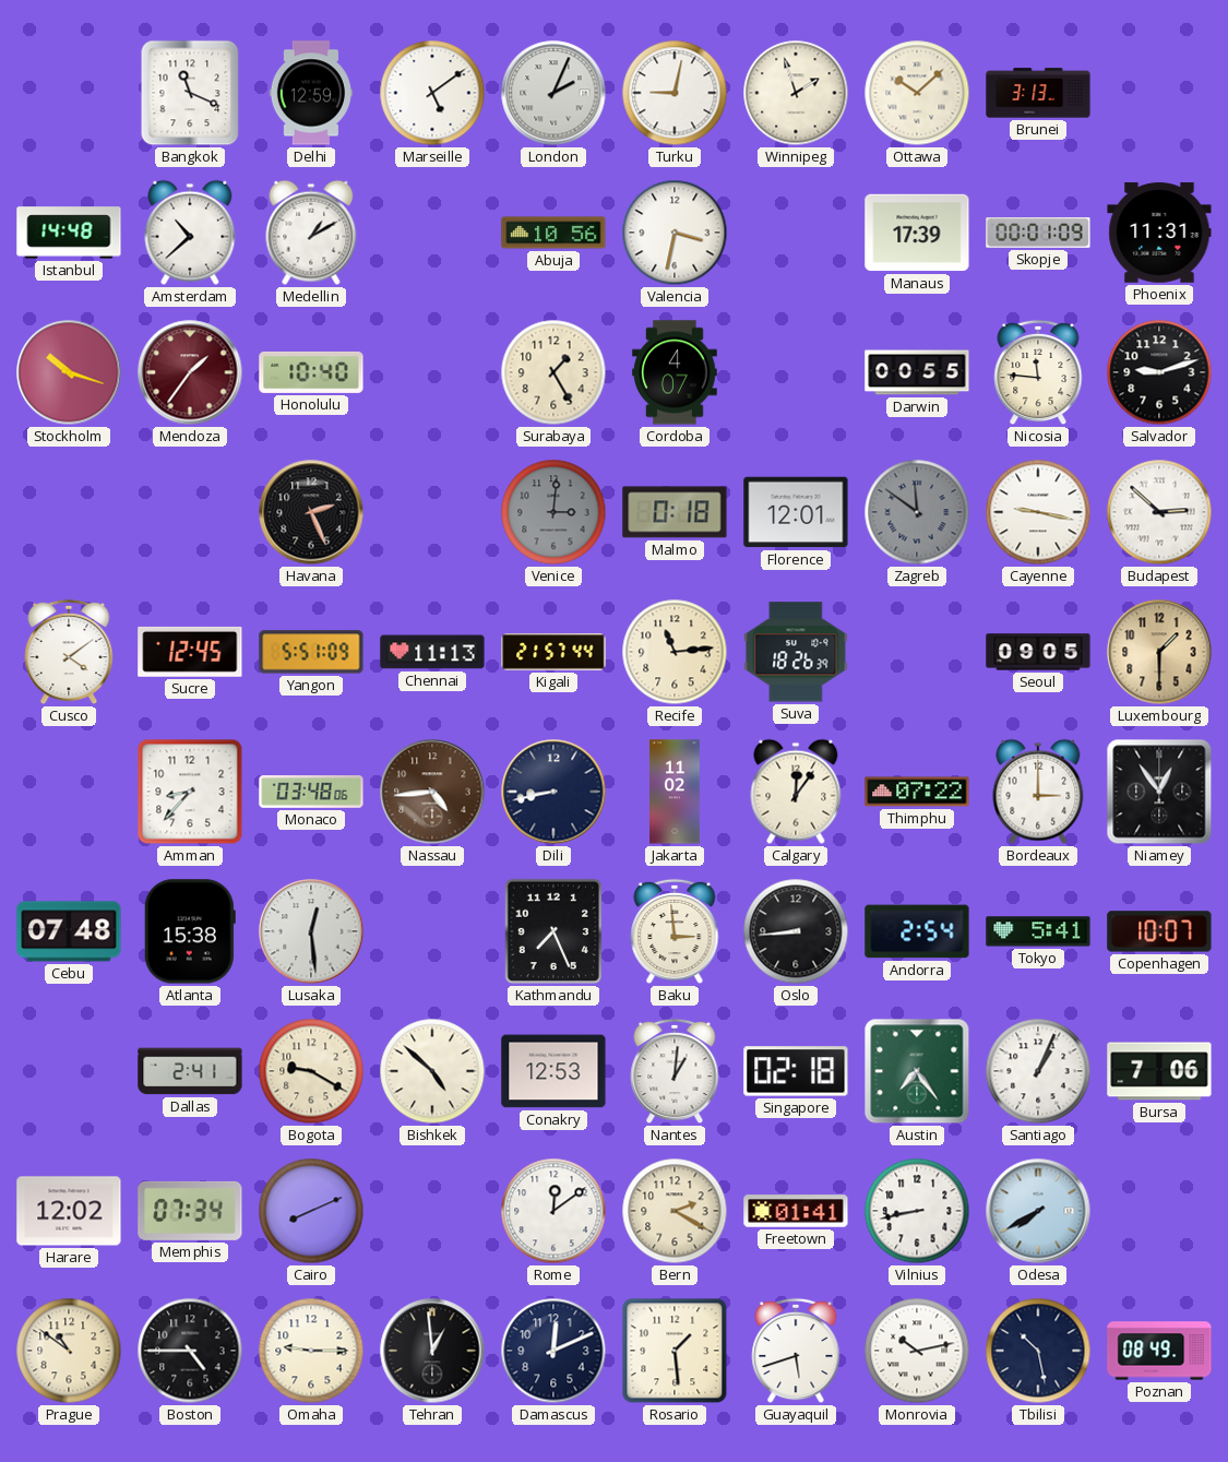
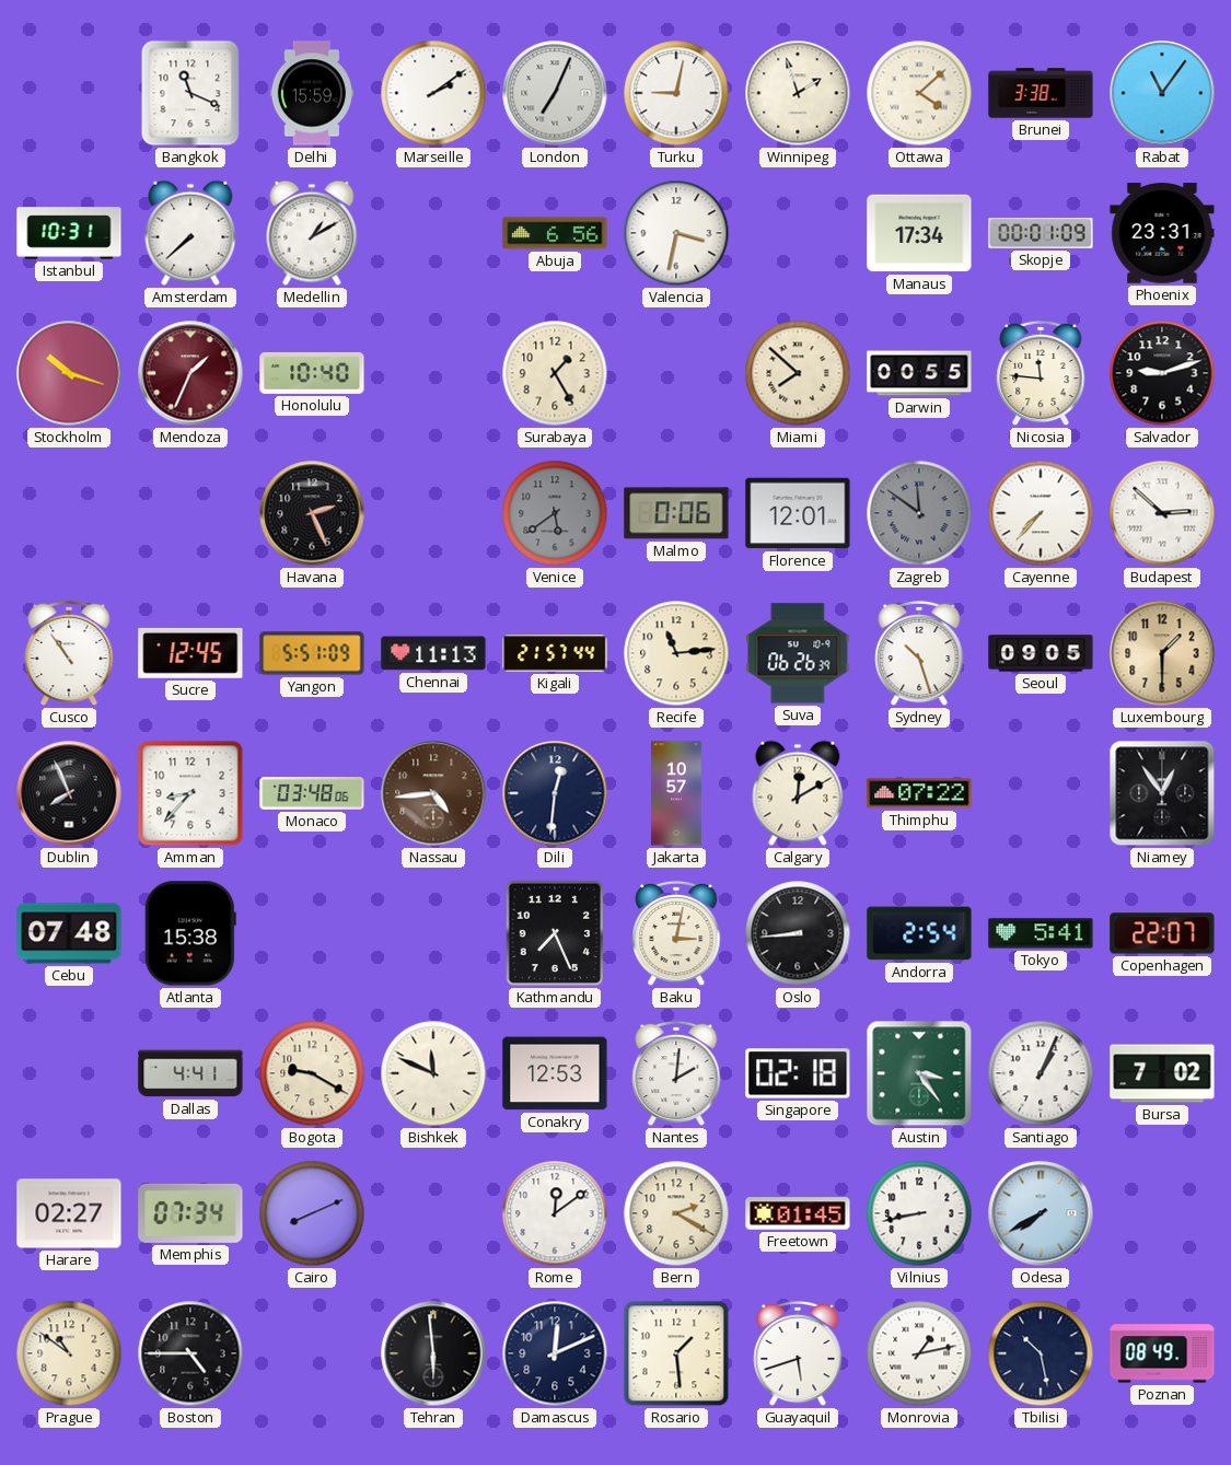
Delhi: 12:59 -> 15:59
Marseille: 5:09 -> 2:09
London: 2:04 -> 7:04
Ottawa: 10:08 -> 4:08
Brunei: 3:13 -> 3:38
Rabat: none -> 11:06
Istanbul: 14:48 -> 10:31
Amsterdam: 10:38 -> 7:38
Abuja: 10:56 -> 6:56
Manaus: 17:39 -> 17:34
Phoenix: 11:31 -> 23:31
Mendoza: 1:36 -> 1:34
Cordoba: 4:07 -> none
Miami: none -> 7:52
Venice: 3:01 -> 5:39
Malmo: 0:18 -> 0:06
Cayenne: 9:17 -> 7:37
Cusco: 4:09 -> 10:54
Suva: 18:26 -> 06:26
Sydney: none -> 10:27
Dublin: none -> 7:56
Dili: 8:43 -> 12:31
Jakarta: 11:02 -> 10:57
Calgary: 12:06 -> 12:10
Bordeaux: 3:00 -> none
Lusaka: 12:29 -> none
Baku: 2:59 -> 3:02
Copenhagen: 10:07 -> 22:07
Dallas: 2:41 -> 4:41
Bishkek: 4:52 -> 11:49
Nantes: 1:01 -> 2:01
Austin: 7:24 -> 3:24
Bursa: 7:06 -> 7:02
Harare: 12:02 -> 02:27
Freetown: 01:41 -> 01:45
Omaha: 9:15 -> none
Tehran: 12:59 -> 5:59
Monrovia: 10:13 -> 1:13
